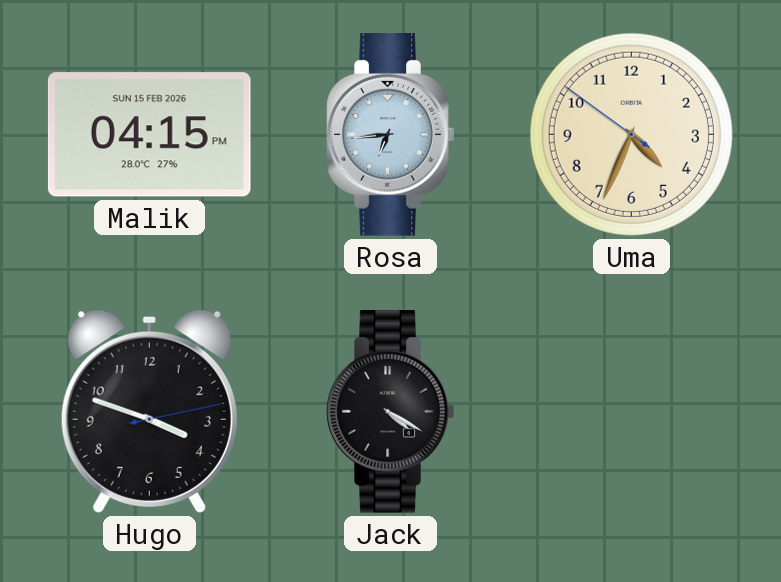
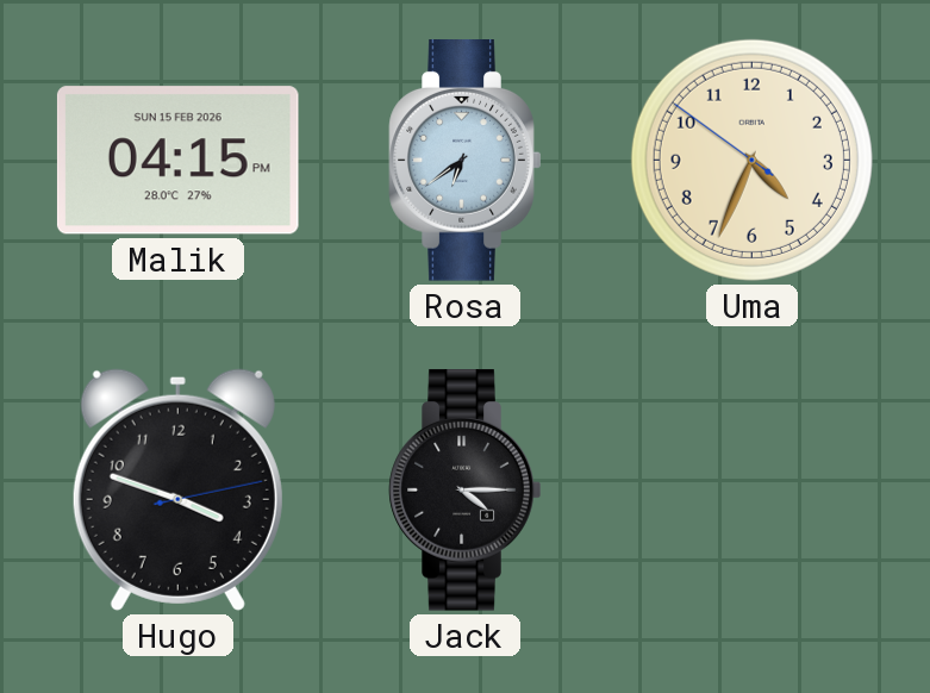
Rosa: 6:44 -> 6:39
Jack: 4:20 -> 4:15
